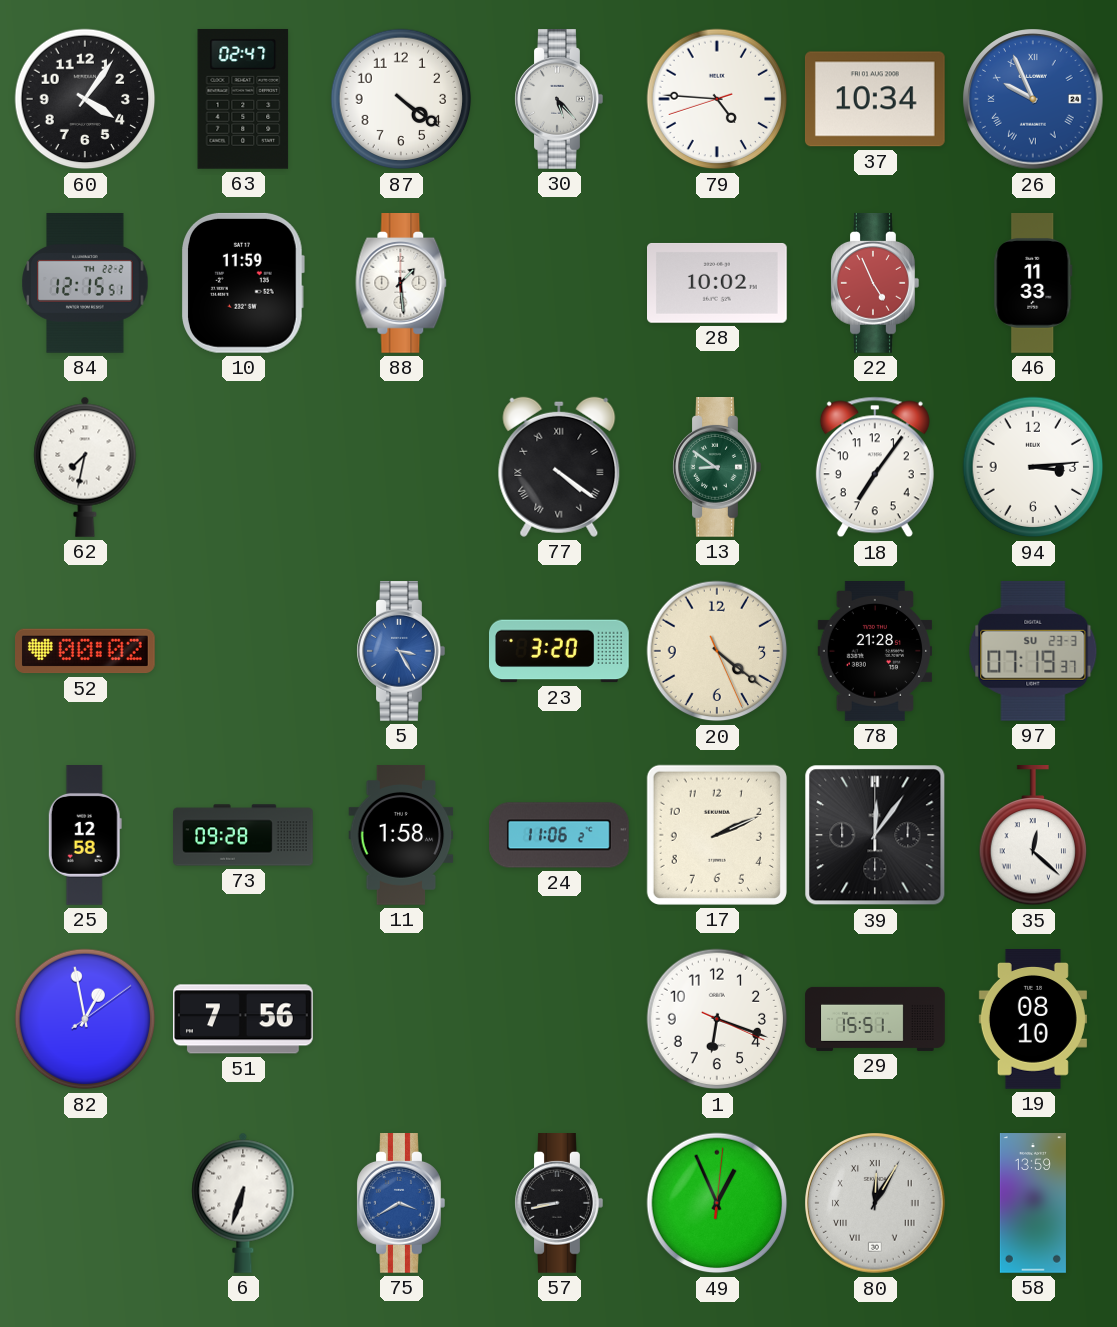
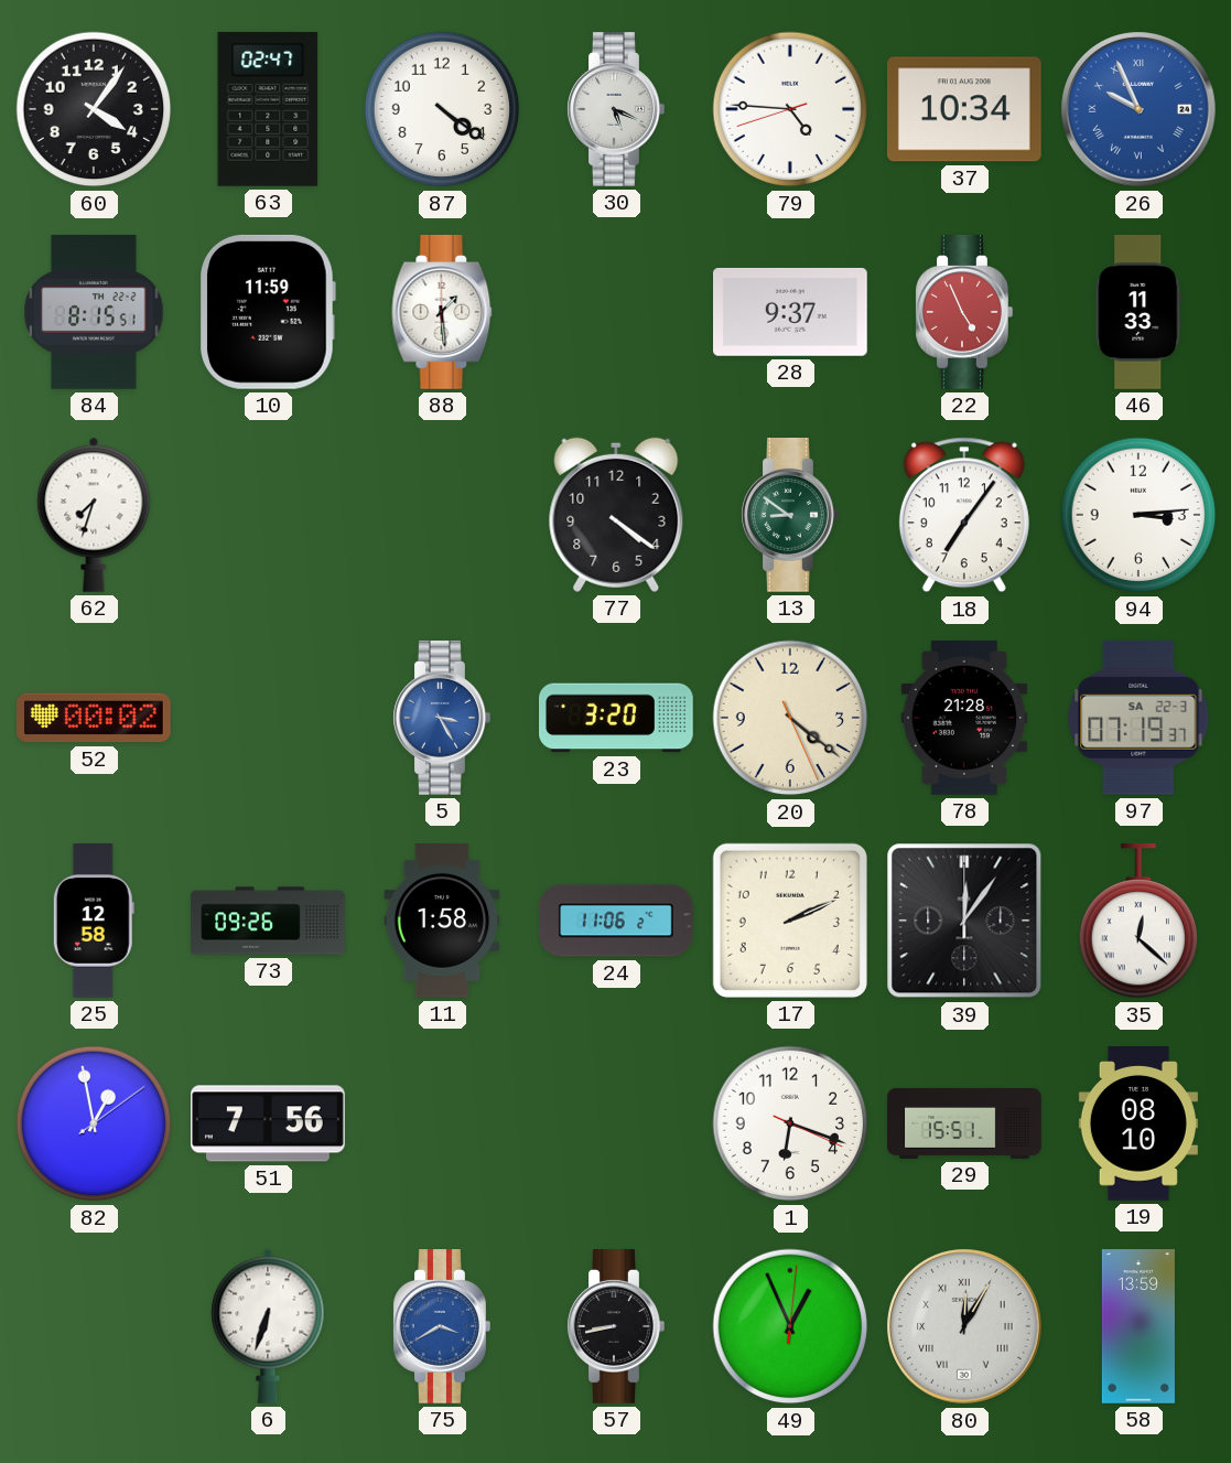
30: 5:23 -> 5:19
84: 12:15 -> 8:15
28: 10:02 -> 9:37
62: 7:32 -> 7:33
77 numerals: Roman -> Arabic
97 date: SU 23-3 -> SA 22-3
73: 09:28 -> 09:26
